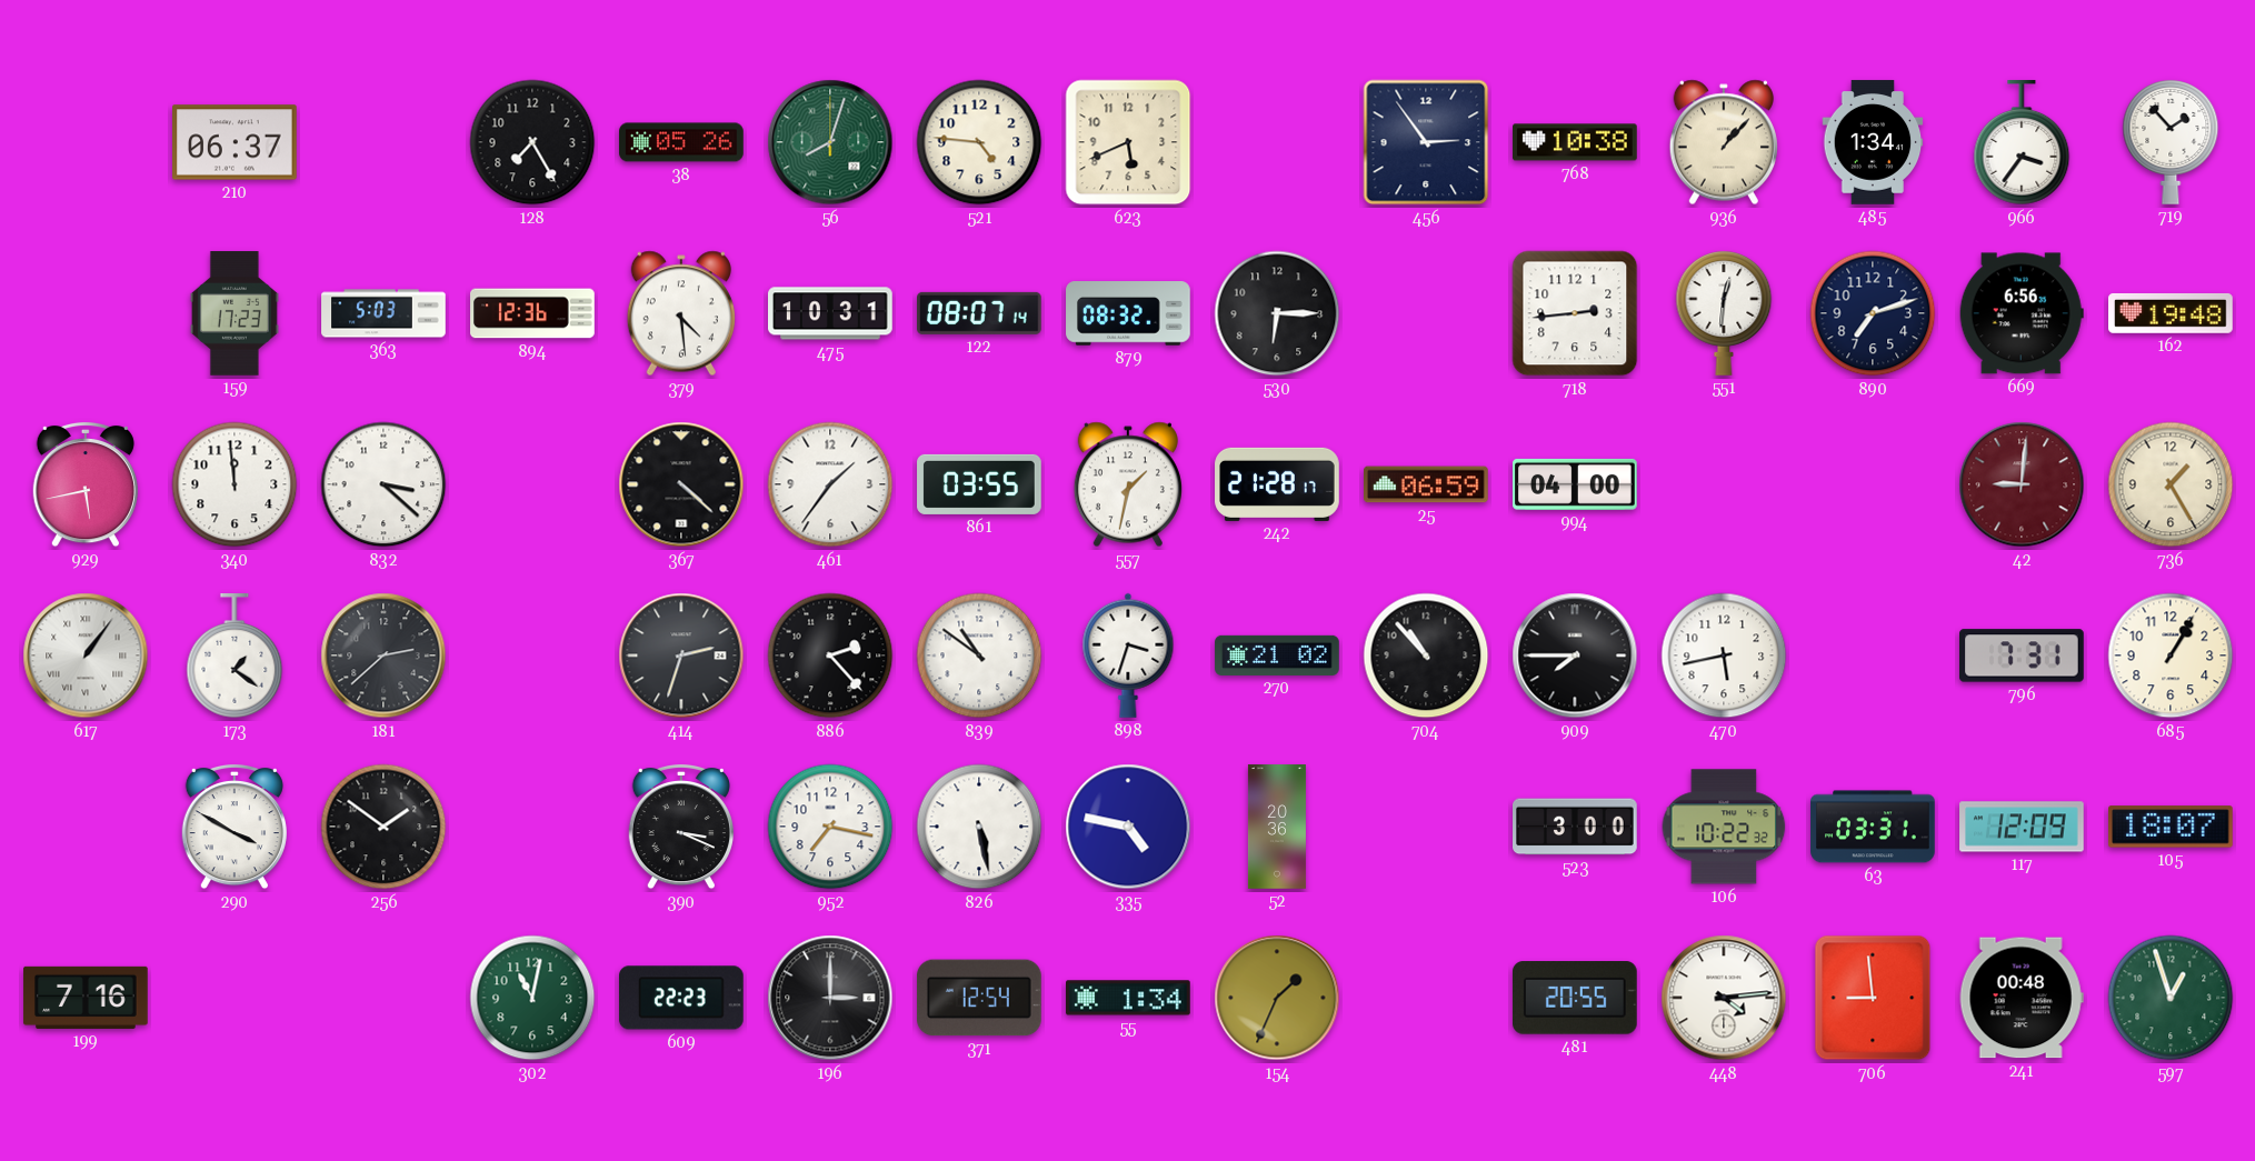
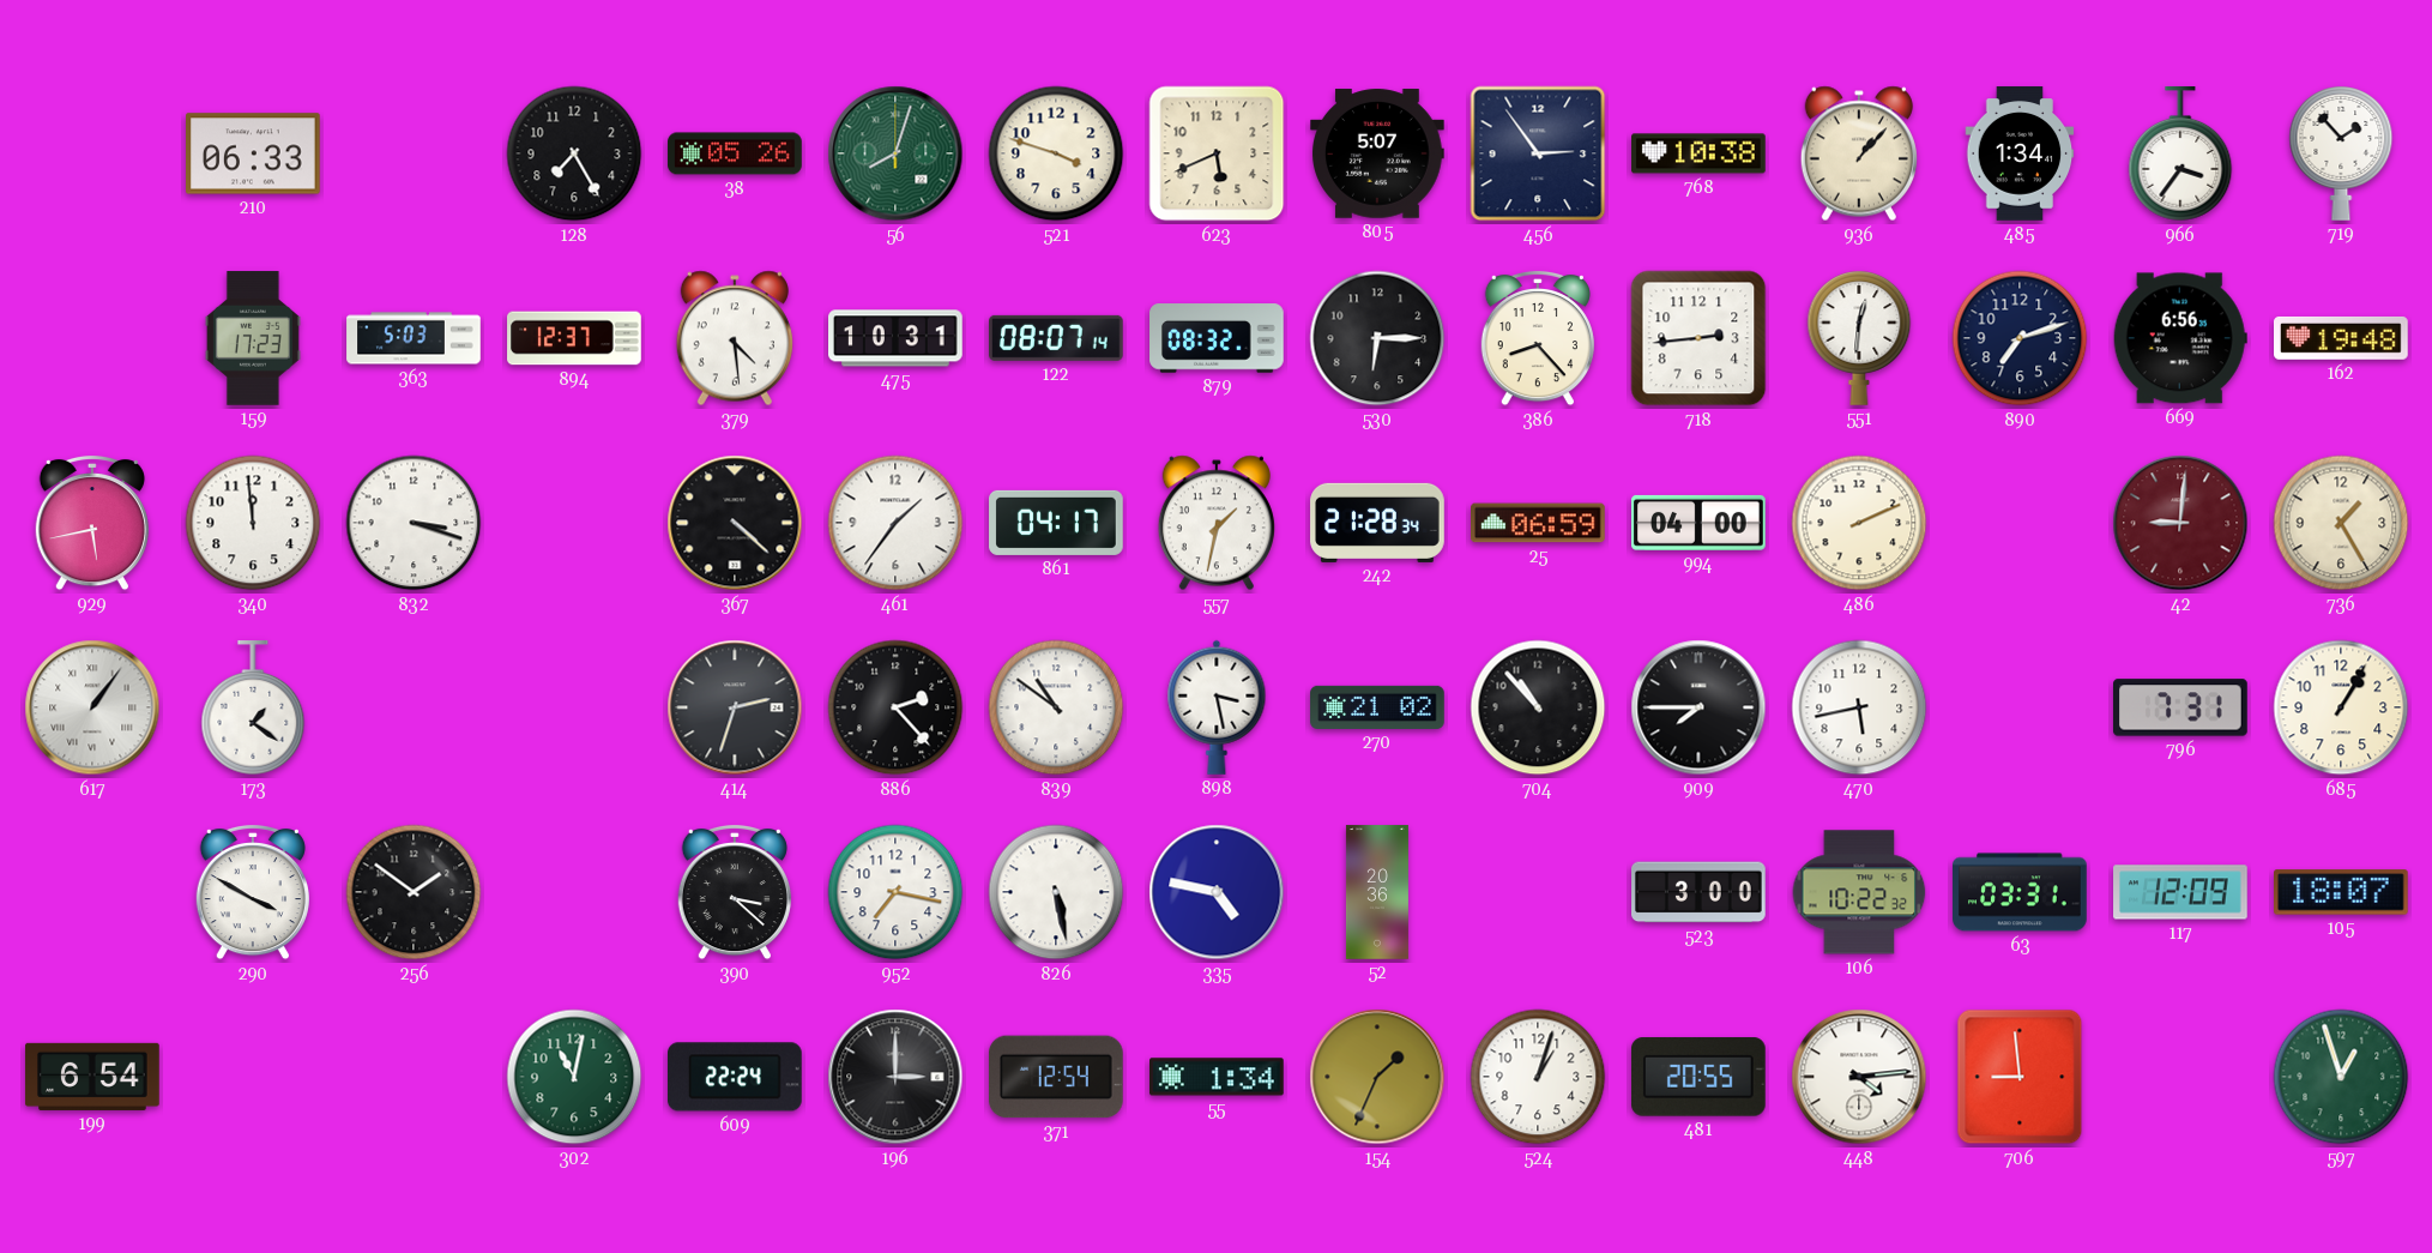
210: 06:37 -> 06:33
521: 4:46 -> 3:48
805: none -> 5:07
894: 12:36 -> 12:37
386: none -> 8:23
832: 3:22 -> 3:18
861: 03:55 -> 04:17
242: 21:28:17 -> 21:28:34
486: none -> 2:11
181: 2:38 -> none
898: 3:33 -> 3:28
390: 3:19 -> 3:22
199: 7:16 -> 6:54
609: 22:23 -> 22:24
524: none -> 1:03
241: 00:48 -> none
